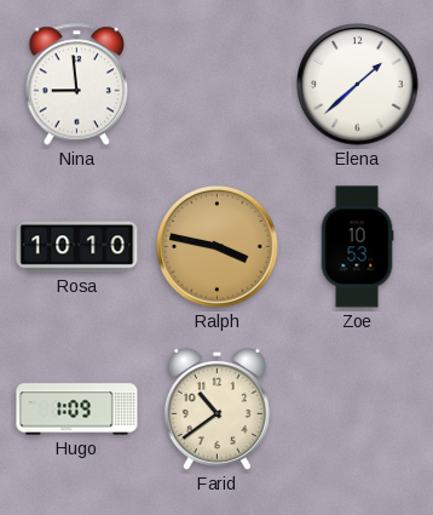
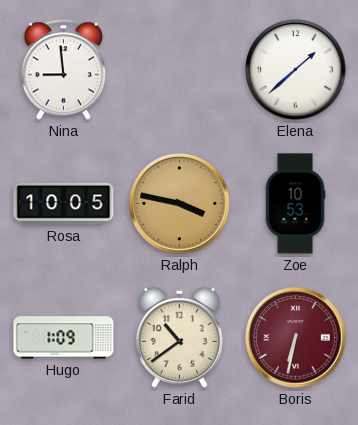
Rosa: 10:10 -> 10:05
Boris: none -> 6:32
